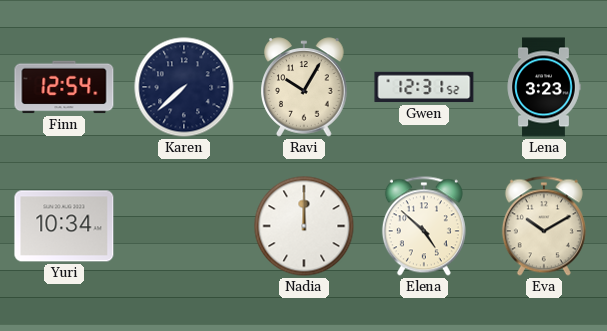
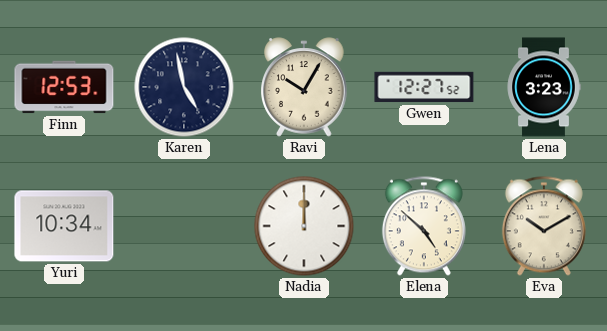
Finn: 12:54 -> 12:53
Karen: 7:38 -> 4:58
Gwen: 12:31 -> 12:27
